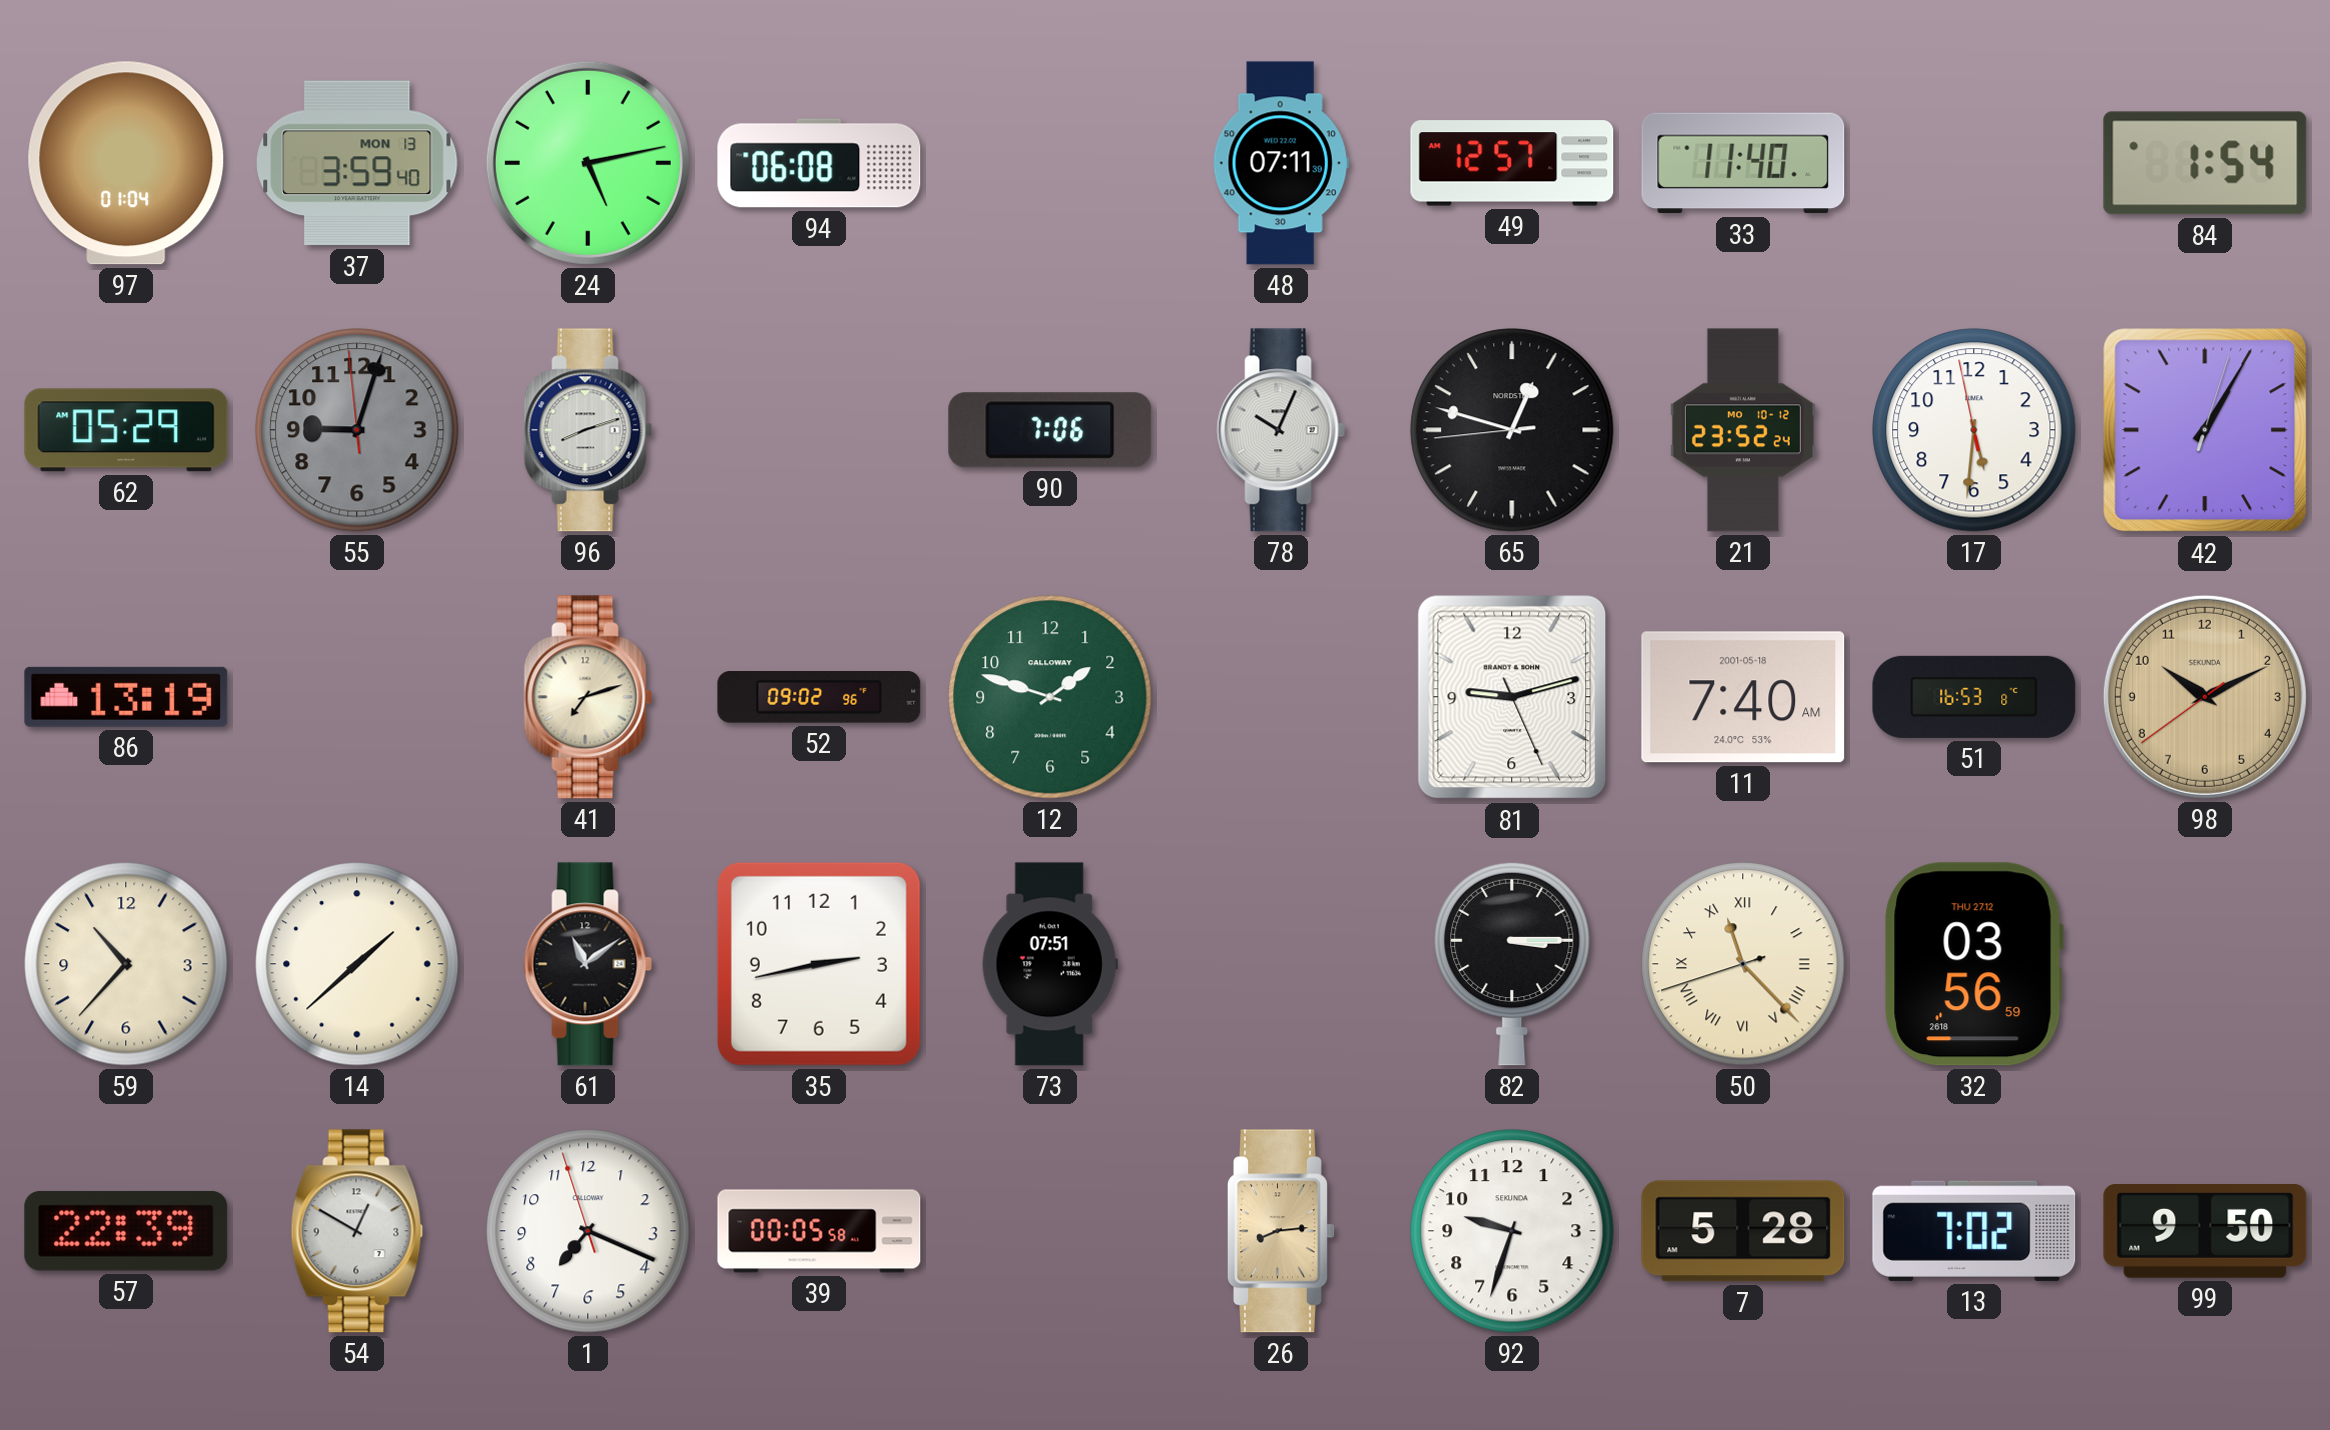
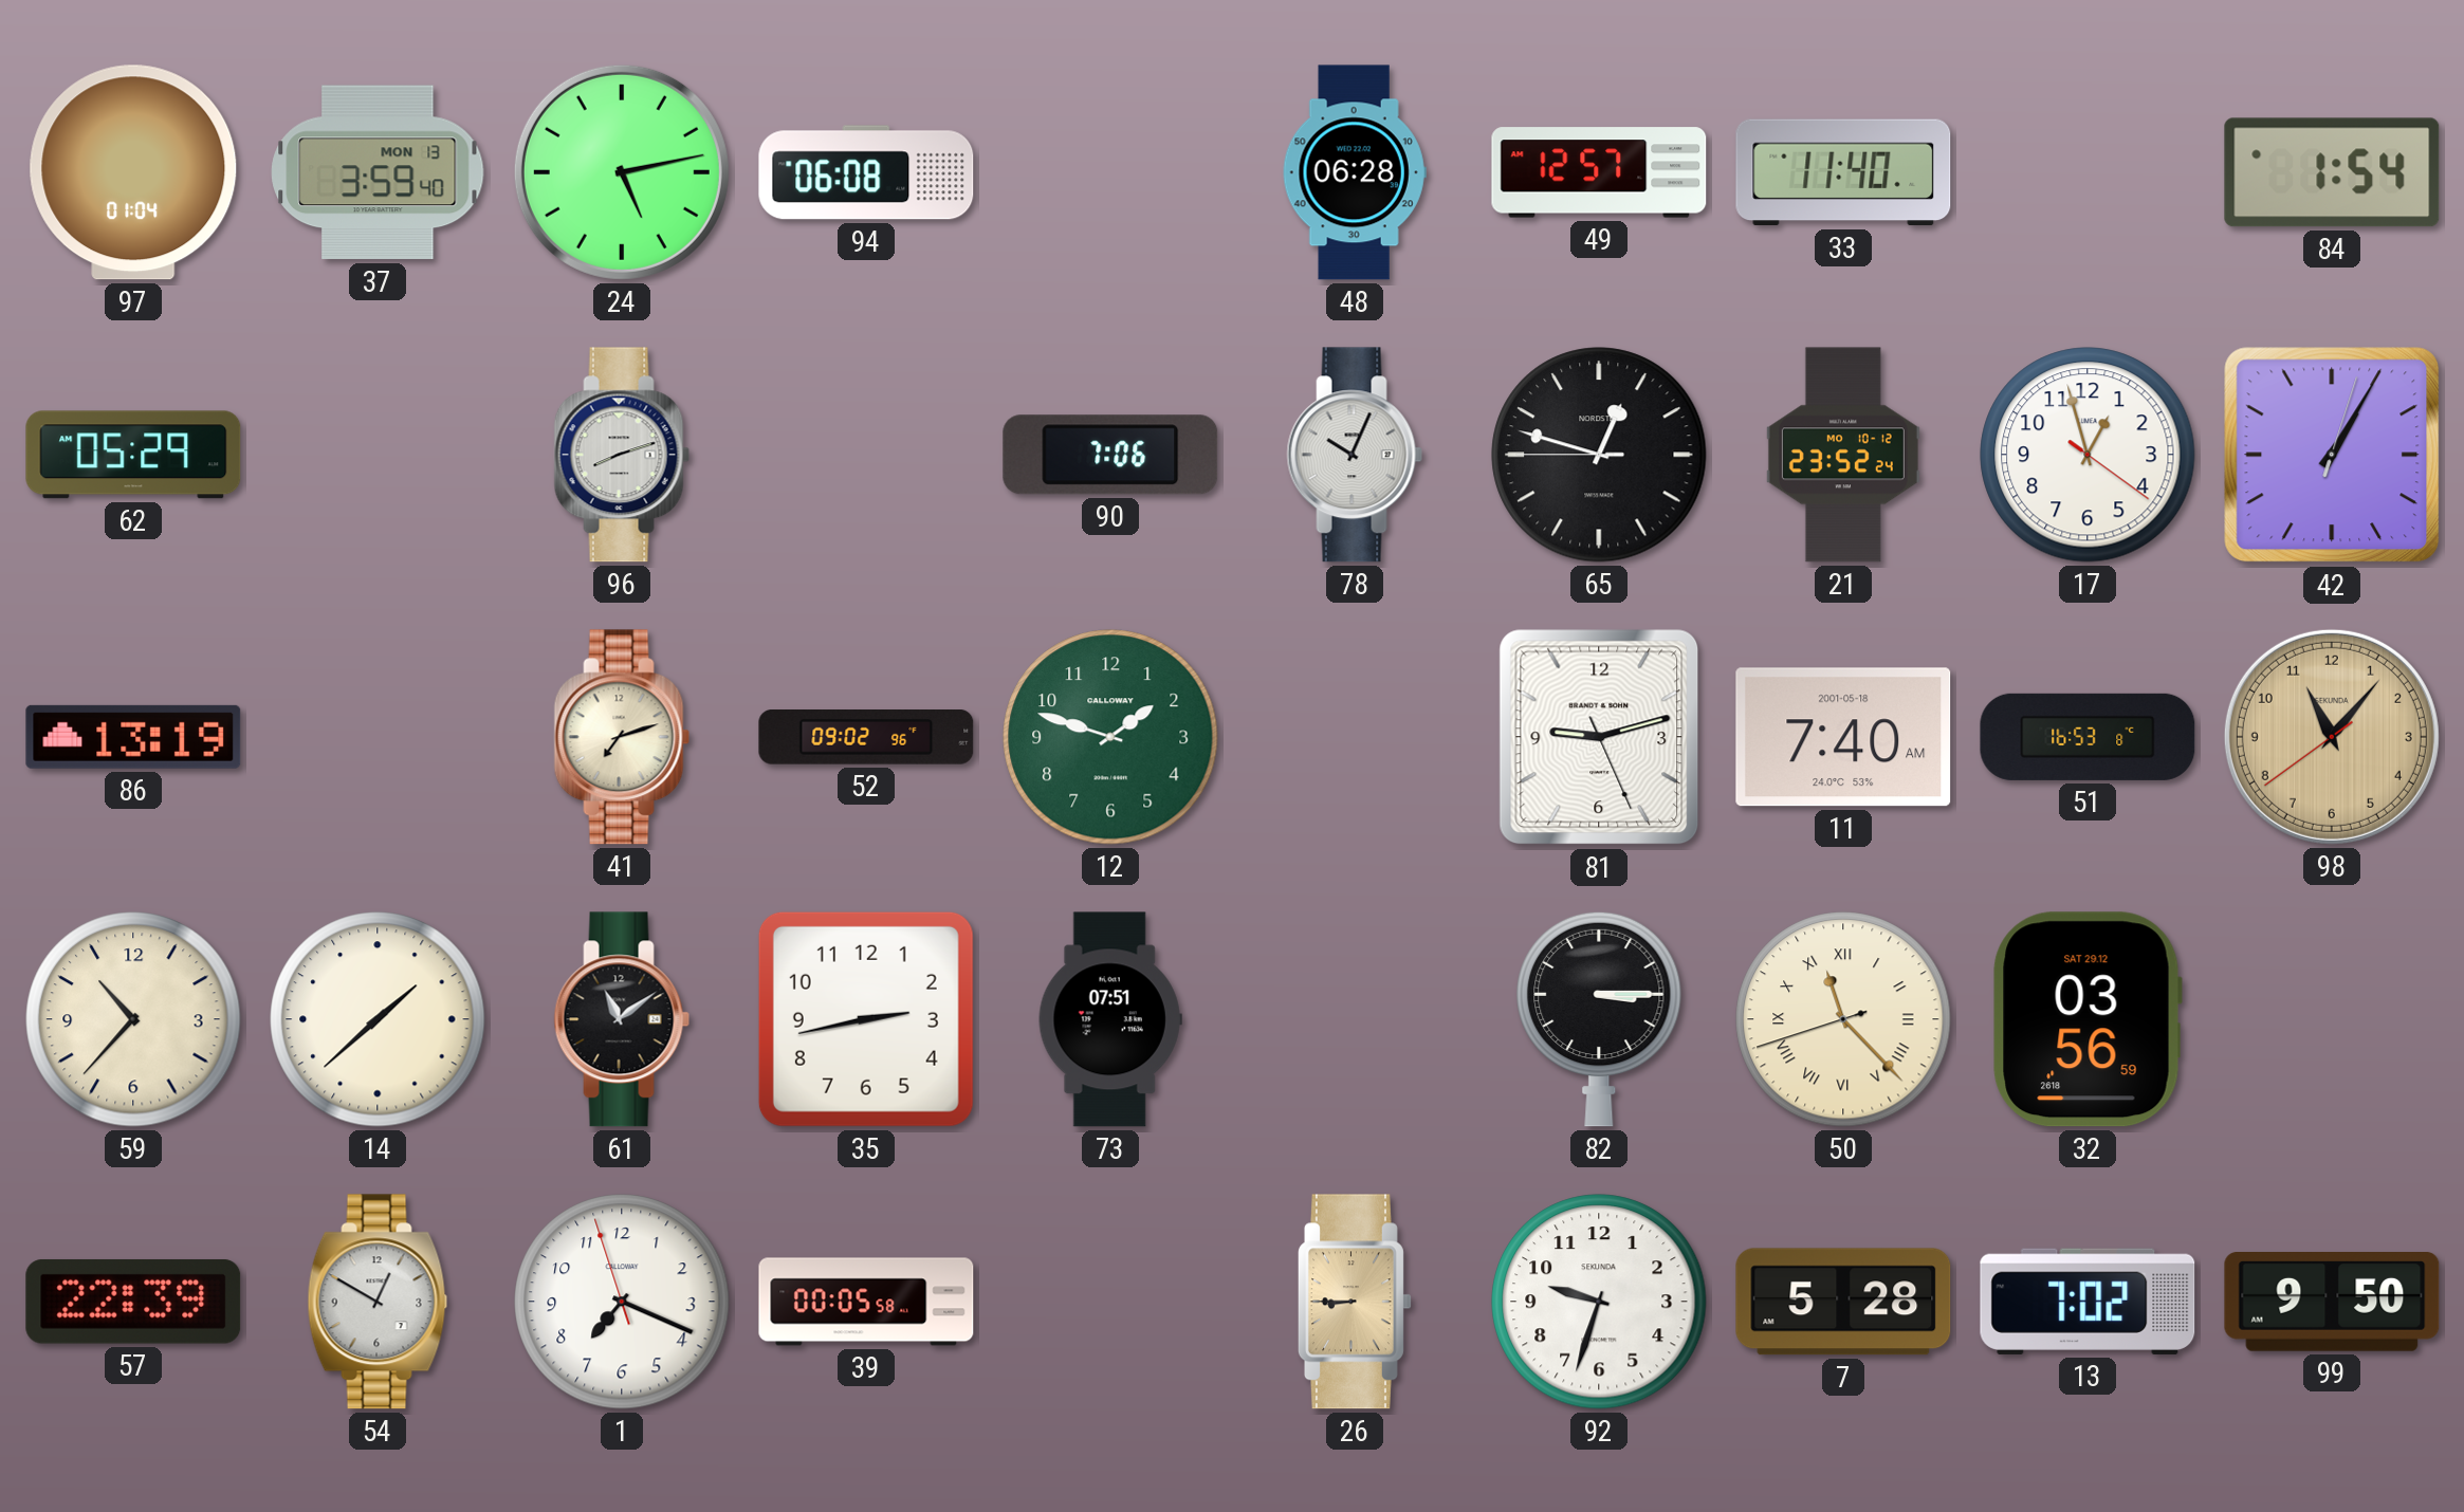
48: 07:11 -> 06:28
55: 9:02 -> none
65: 12:47:44 -> 12:47:45
17: 5:30 -> 12:57
98: 10:10 -> 11:06
32 date: THU 27.12 -> SAT 29.12
26: 8:14 -> 8:45
